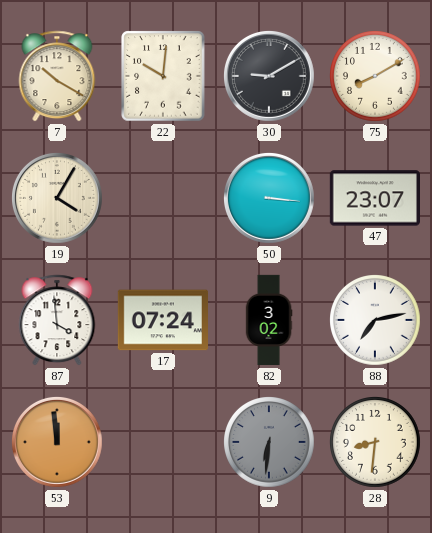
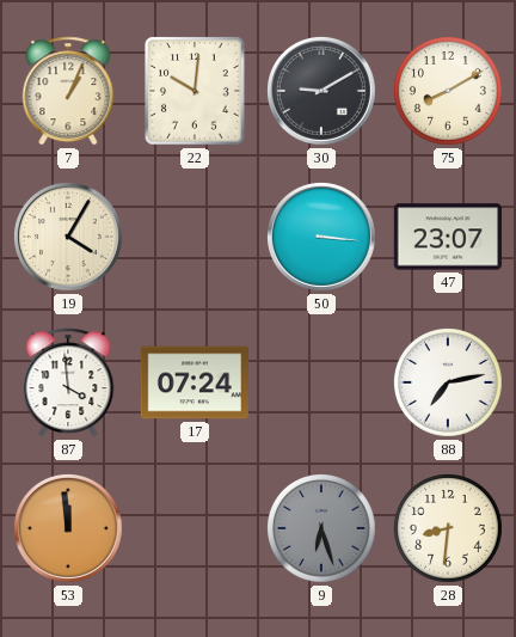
7: 10:20 -> 1:04
82: 3:02 -> none
9: 6:31 -> 6:27
